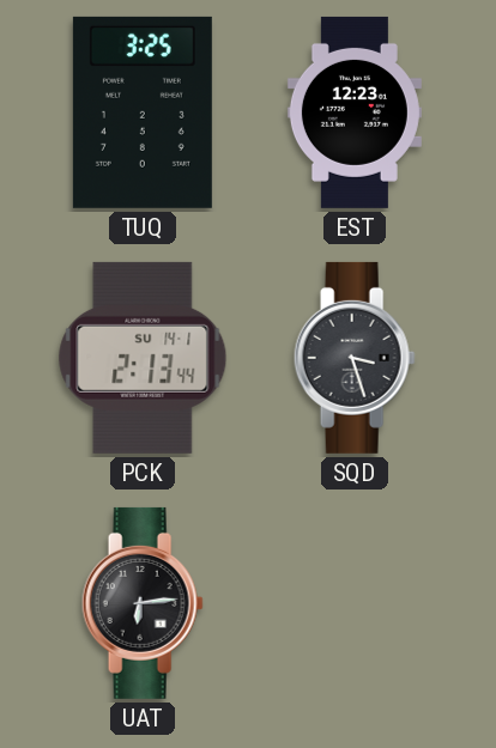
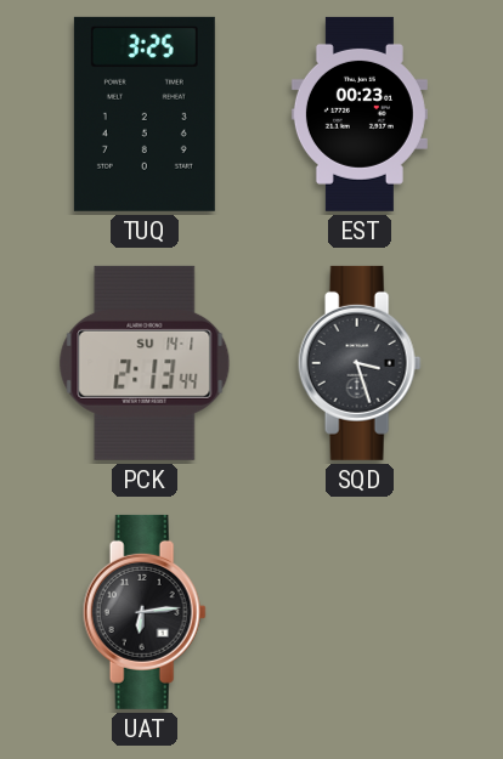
EST: 12:23 -> 00:23
